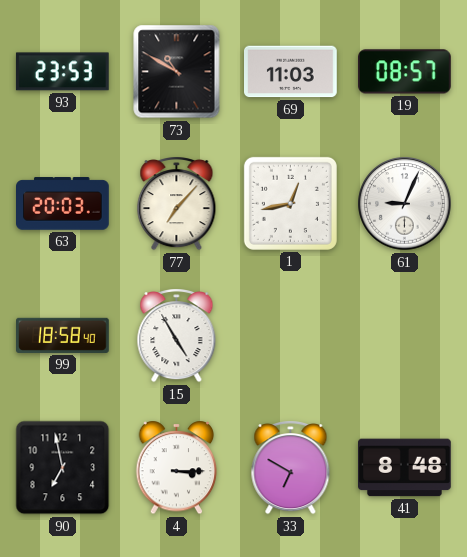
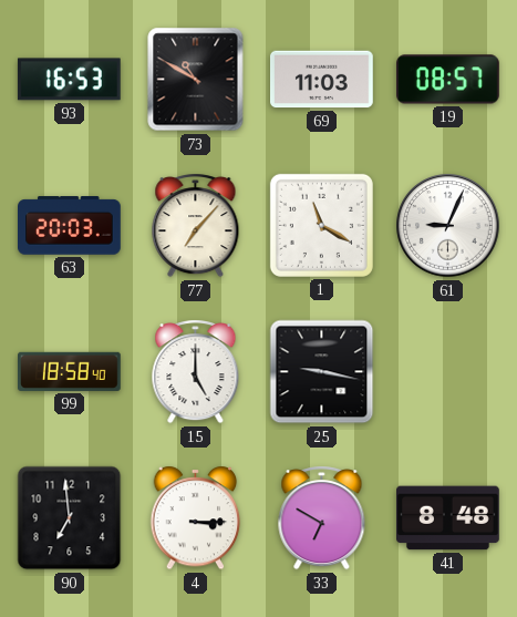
93: 23:53 -> 16:53
1: 12:43 -> 11:20
15: 4:55 -> 5:00
25: none -> 9:17
90: 6:58 -> 6:59
